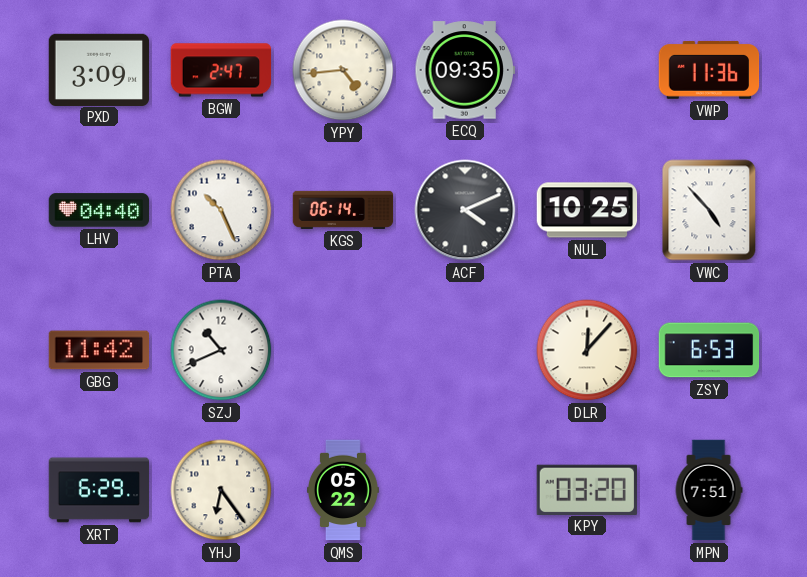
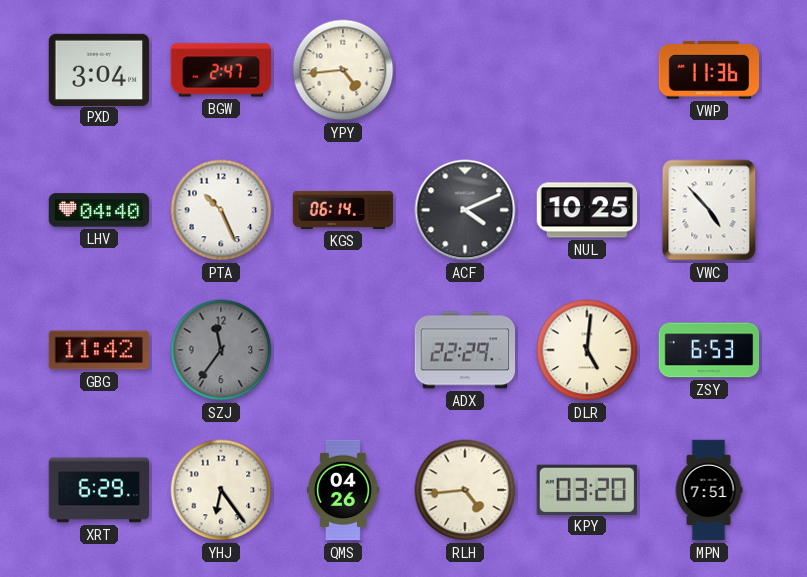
PXD: 3:09 -> 3:04
ECQ: 09:35 -> none
SZJ: 10:41 -> 11:36
SZJ dial: white -> grey
ADX: none -> 22:29
DLR: 12:07 -> 5:01
QMS: 05:22 -> 04:26
RLH: none -> 4:44
